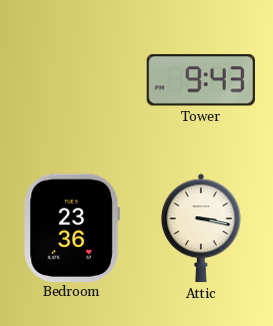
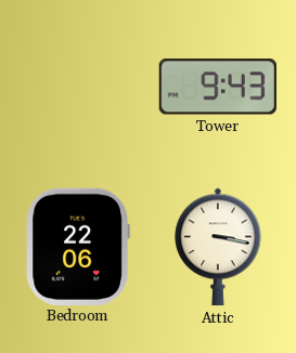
Bedroom: 23:36 -> 22:06
